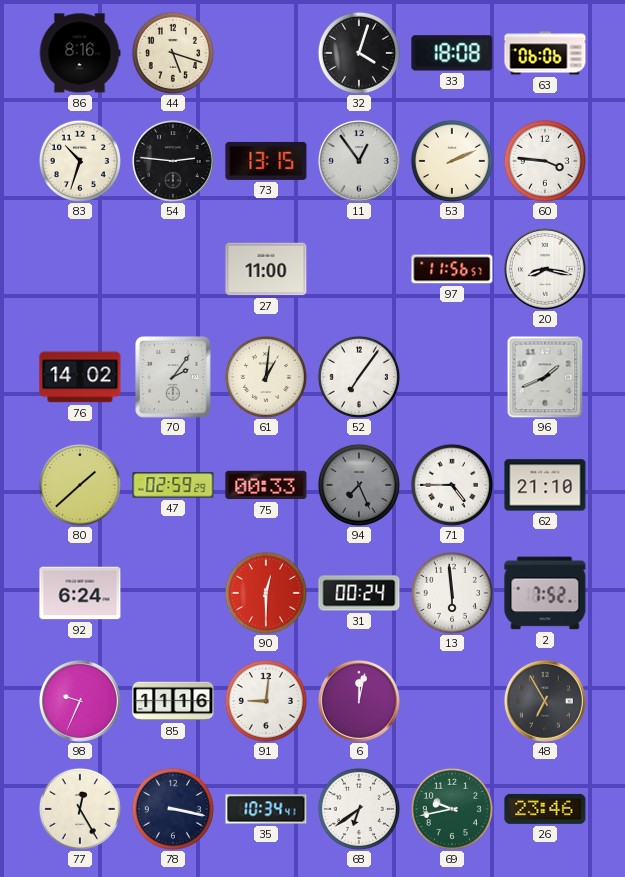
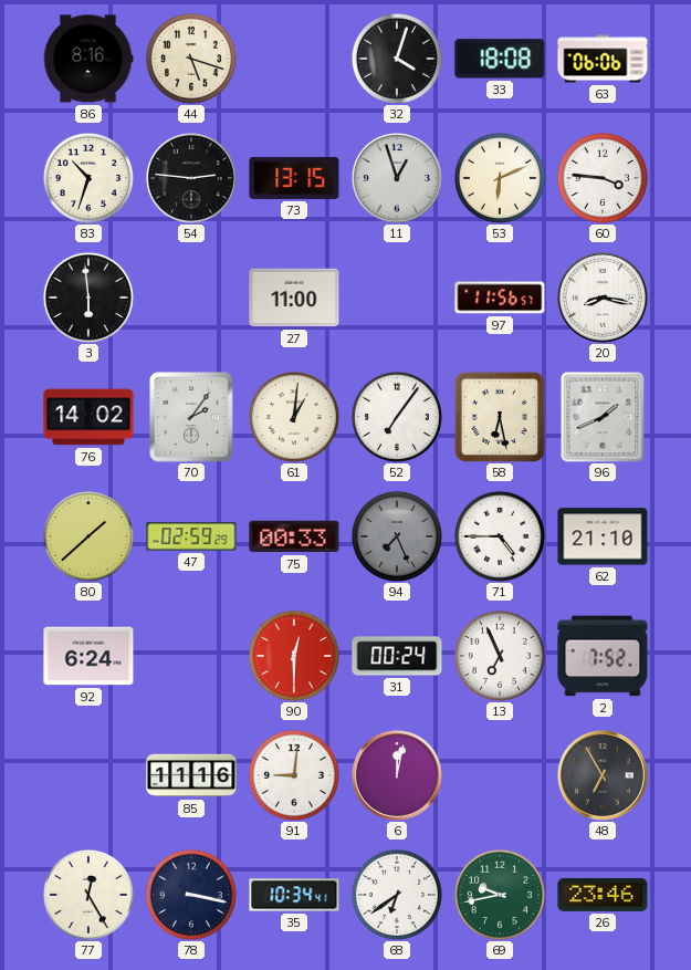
11: 12:54 -> 12:57
53: 2:11 -> 6:11
3: none -> 5:59
58: none -> 6:28
13: 5:59 -> 6:56
98: 9:34 -> none
